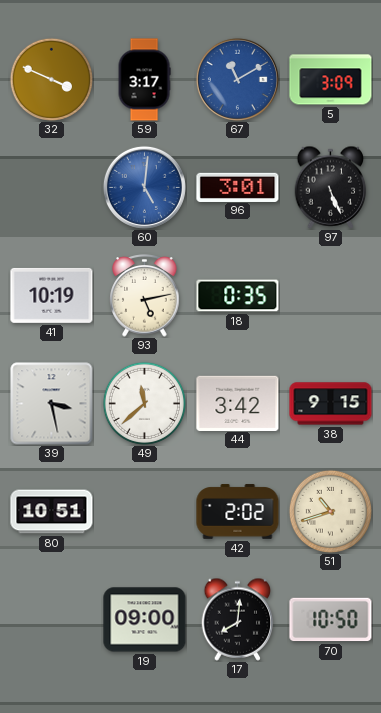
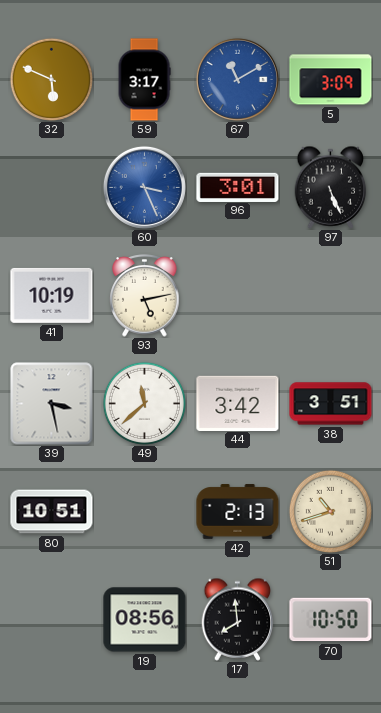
32: 3:49 -> 5:49
60: 5:01 -> 3:26
18: 0:35 -> none
38: 9:15 -> 3:51
42: 2:02 -> 2:13
19: 09:00 -> 08:56
17: 8:01 -> 7:59
